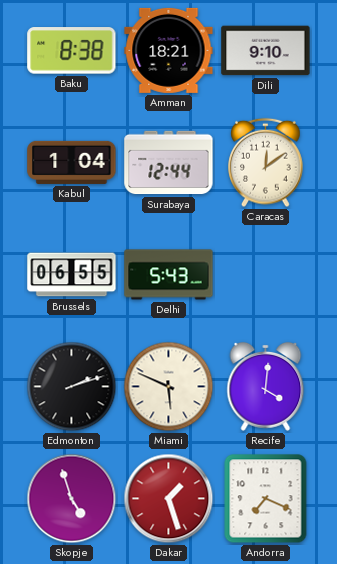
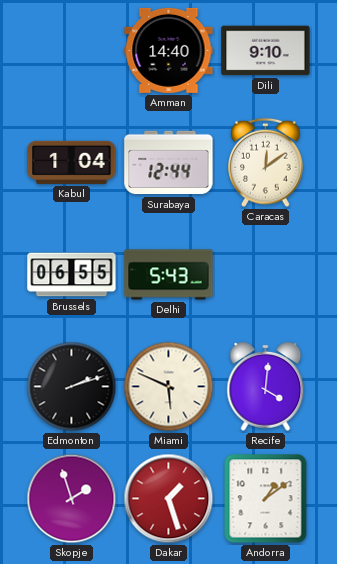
Baku: 8:38 -> none
Amman: 18:21 -> 14:40
Skopje: 4:57 -> 1:57
Andorra: 7:19 -> 1:09
